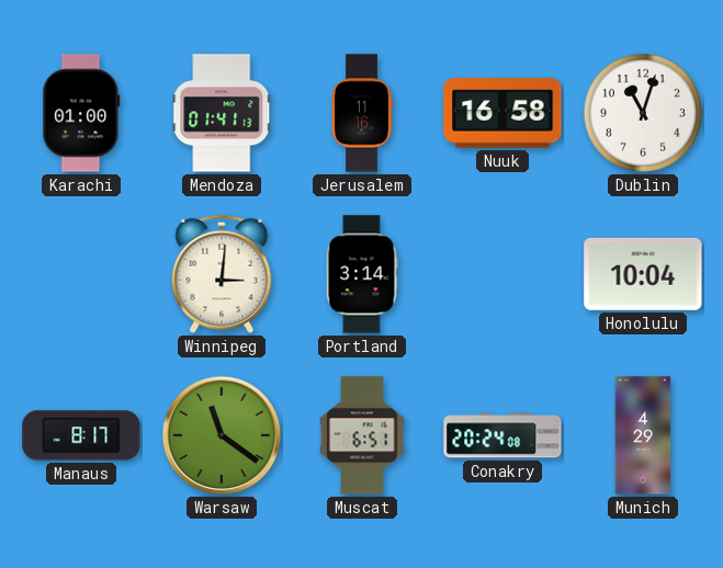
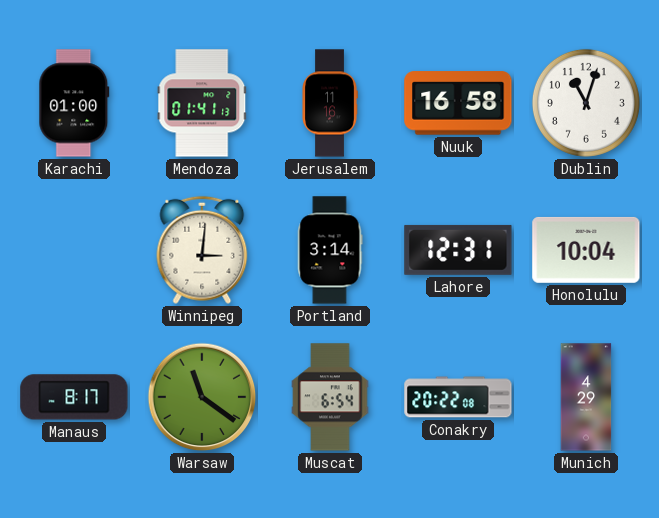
Lahore: none -> 12:31
Muscat: 6:51 -> 6:54
Conakry: 20:24 -> 20:22
